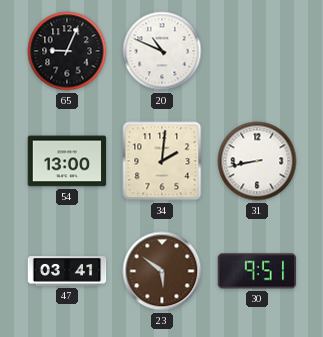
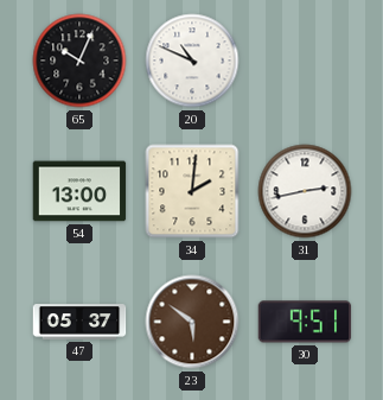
65: 9:04 -> 10:04
31: 8:43 -> 2:43
47: 03:41 -> 05:37
